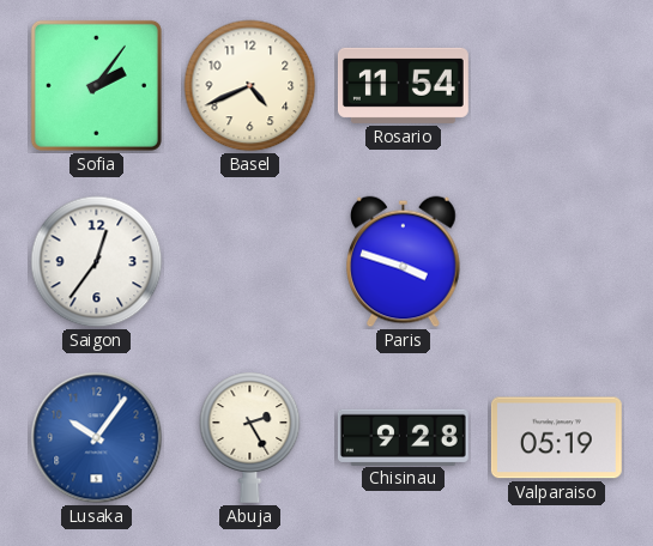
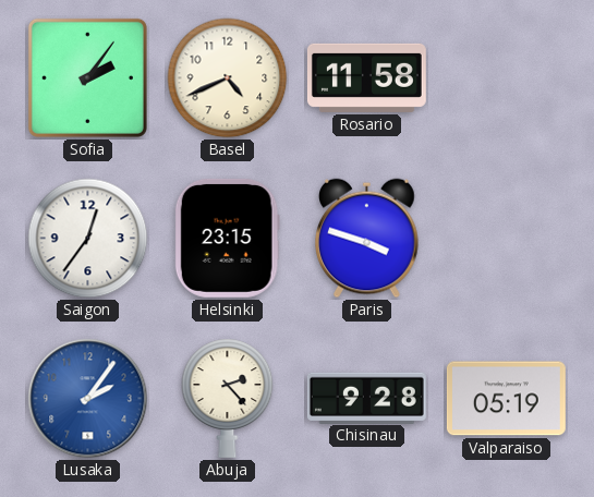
Rosario: 11:54 -> 11:58
Helsinki: none -> 23:15
Lusaka: 10:06 -> 2:06
Abuja: 2:25 -> 2:23
